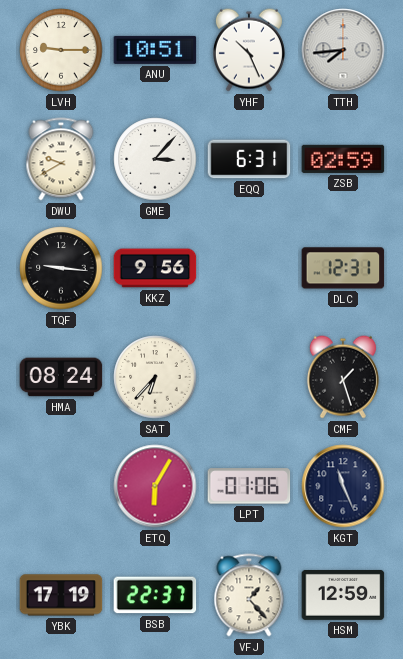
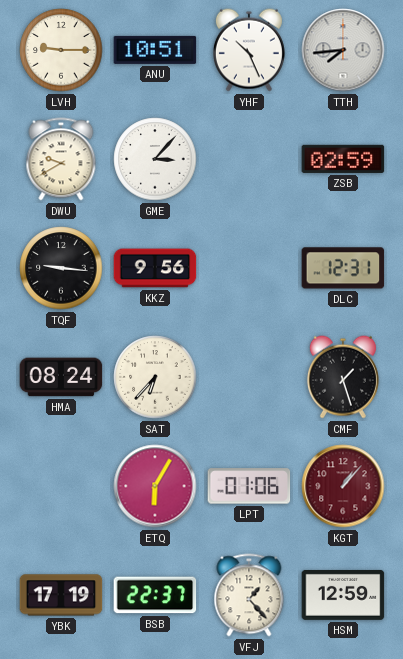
EQQ: 6:31 -> none
KGT: 11:26 -> 1:07
KGT dial: navy -> burgundy
